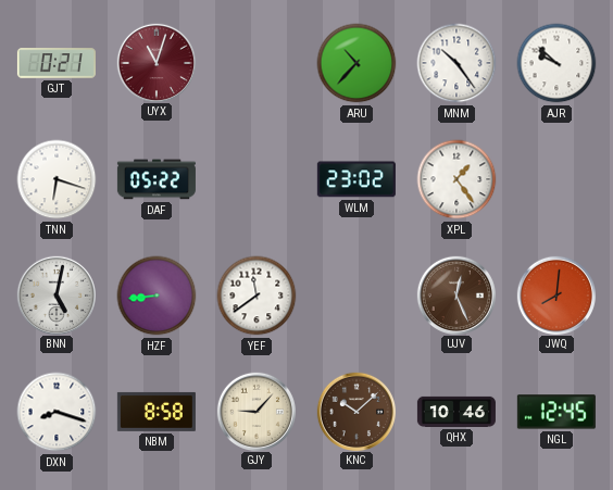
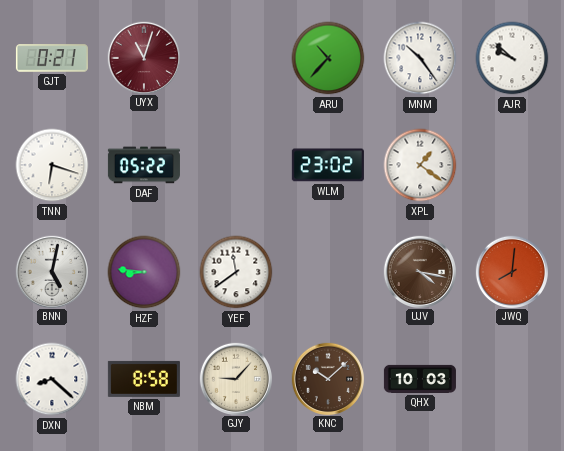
XPL: 1:24 -> 1:21
HZF: 8:44 -> 8:46
UJV: 12:26 -> 4:17
DXN: 8:18 -> 8:22
QHX: 10:46 -> 10:03
NGL: 12:45 -> none
